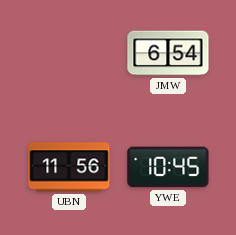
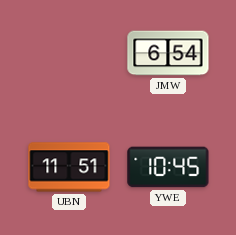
UBN: 11:56 -> 11:51
